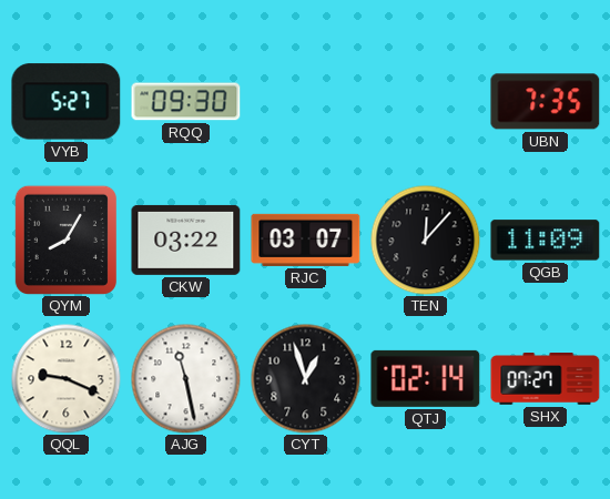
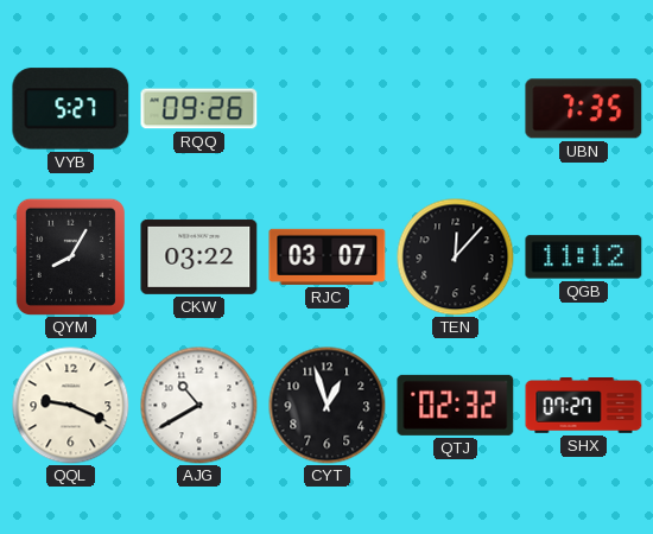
RQQ: 09:30 -> 09:26
QGB: 11:09 -> 11:12
AJG: 11:28 -> 10:40
QTJ: 02:14 -> 02:32
